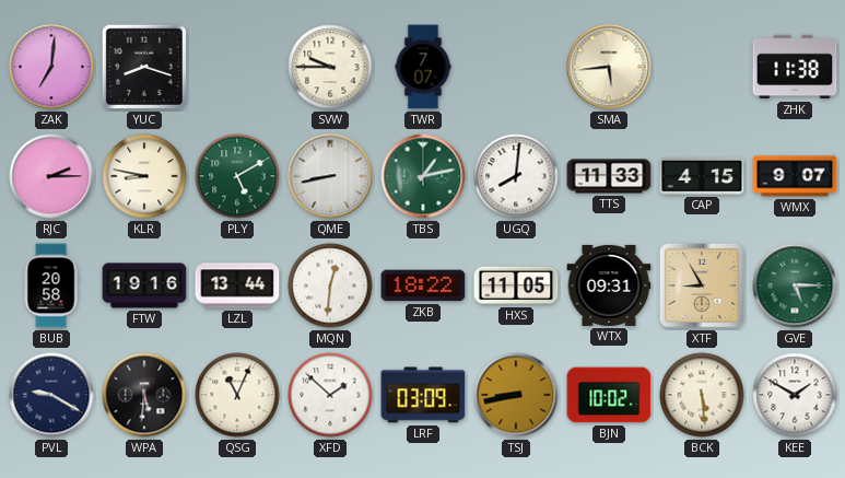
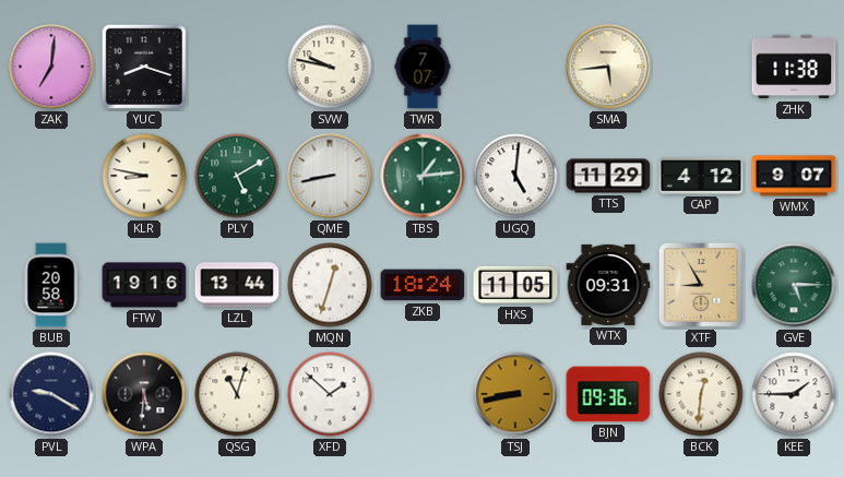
SVW: 9:45 -> 9:47
RJC: 2:15 -> none
TBS: 1:13 -> 1:14
UGQ: 8:01 -> 5:01
TTS: 11:33 -> 11:29
CAP: 4:15 -> 4:12
MQN: 12:31 -> 12:33
ZKB: 18:22 -> 18:24
QSG: 11:04 -> 11:03
LRF: 03:09 -> none
BJN: 10:02 -> 09:36
BCK: 5:29 -> 12:31
KEE: 1:50 -> 1:45
